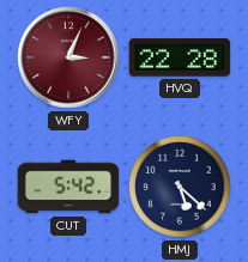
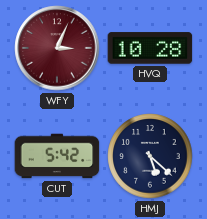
HVQ: 22:28 -> 10:28
